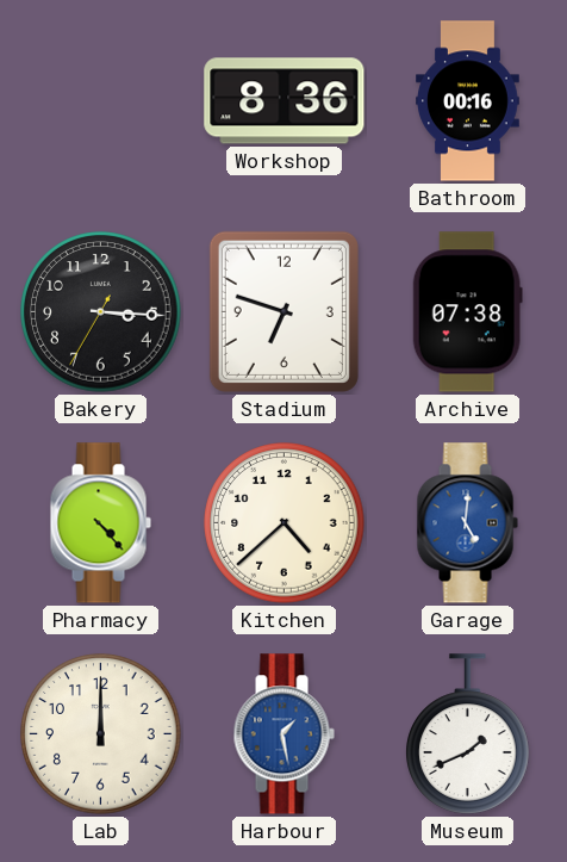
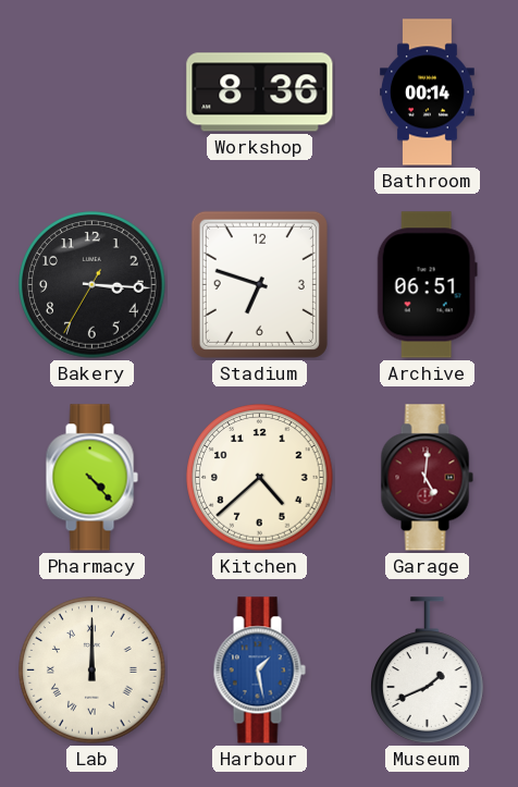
Bathroom: 00:16 -> 00:14
Archive: 07:38 -> 06:51
Garage dial: blue -> burgundy
Lab numerals: Arabic -> Roman
